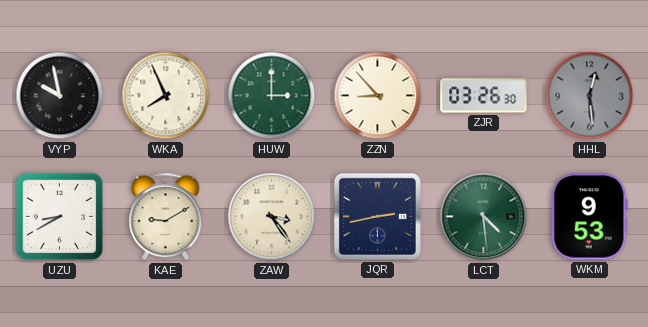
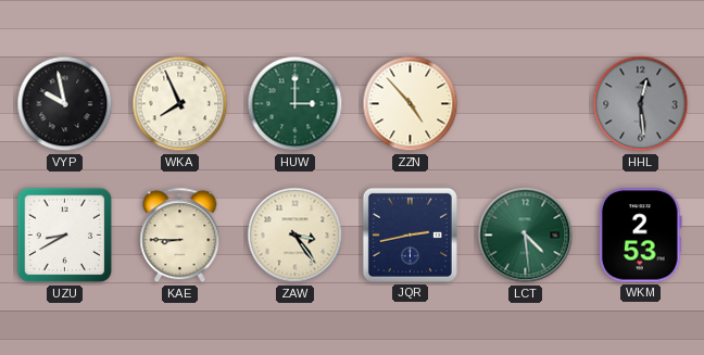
ZZN: 8:53 -> 4:53
ZJR: 03:26 -> none
KAE: 9:10 -> 8:45
WKM: 9:53 -> 2:53
